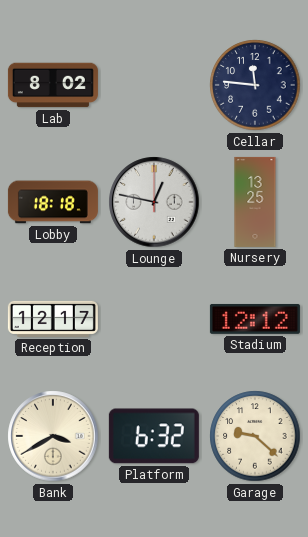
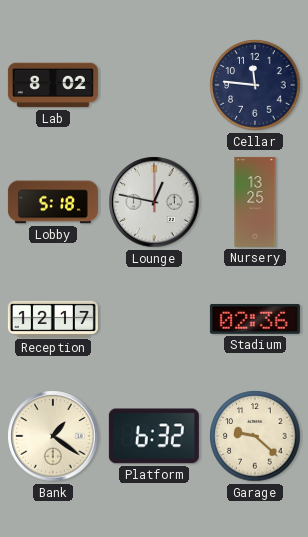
Lobby: 18:18 -> 5:18
Stadium: 12:12 -> 02:36
Bank: 3:40 -> 1:21
